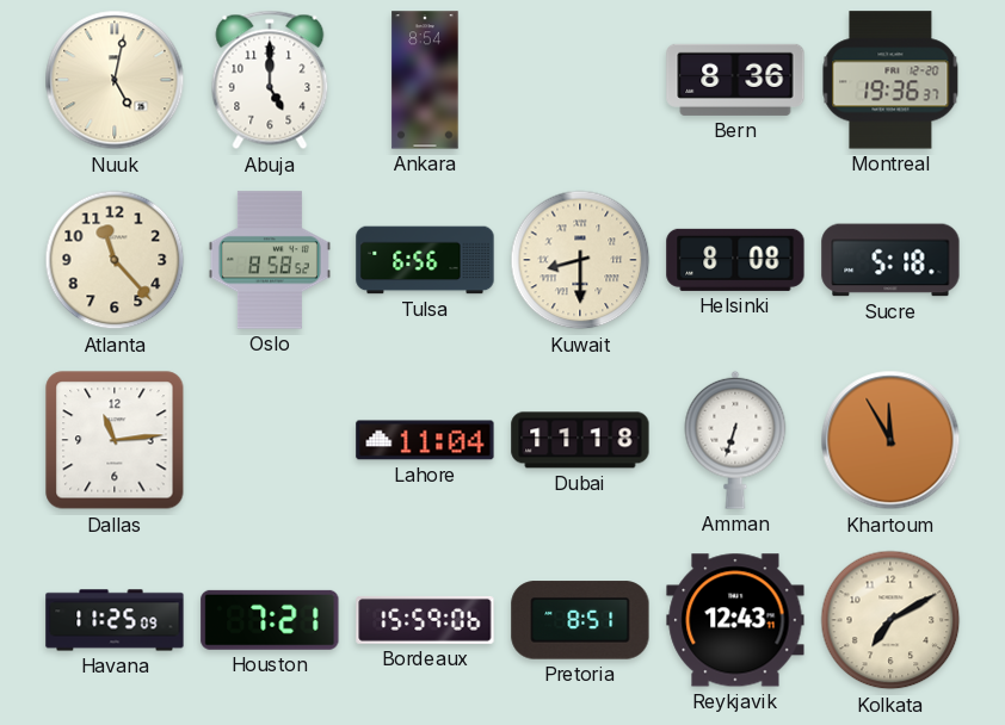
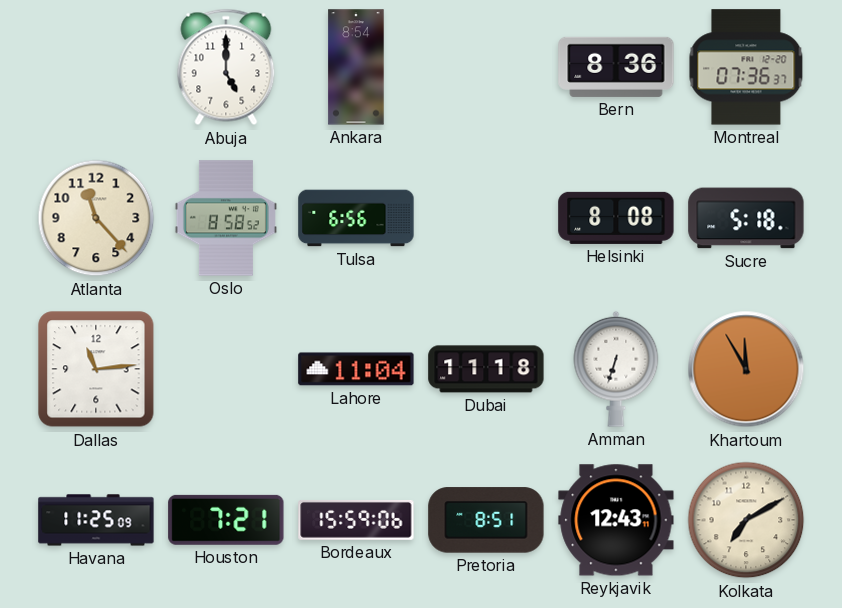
Nuuk: 5:02 -> none
Montreal: 19:36 -> 07:36
Kuwait: 8:30 -> none
